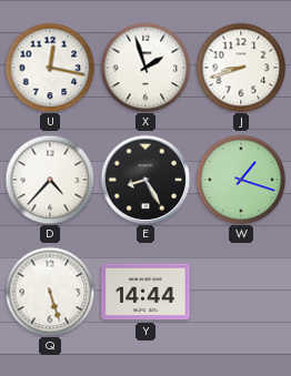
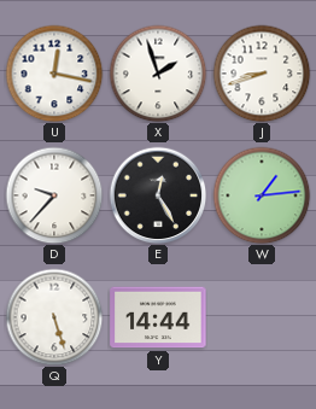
D: 4:37 -> 9:37
E: 8:25 -> 12:25
W: 1:18 -> 1:14
